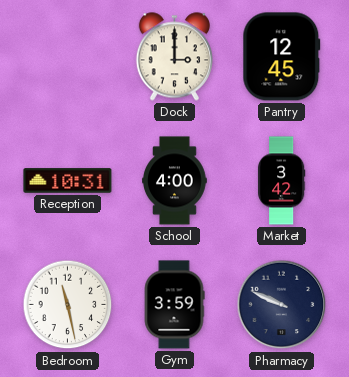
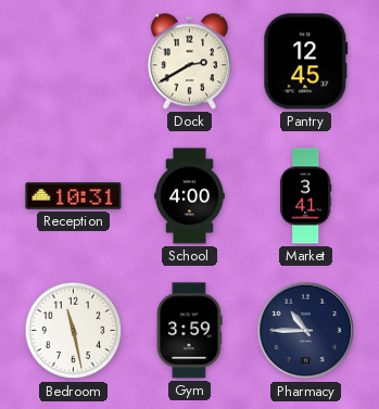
Dock: 3:00 -> 2:40
Market: 3:42 -> 3:41
Pharmacy: 9:49 -> 10:45
